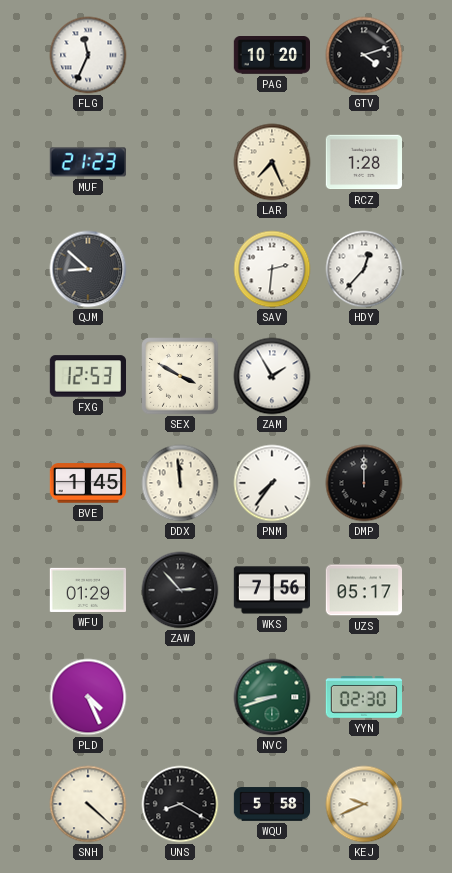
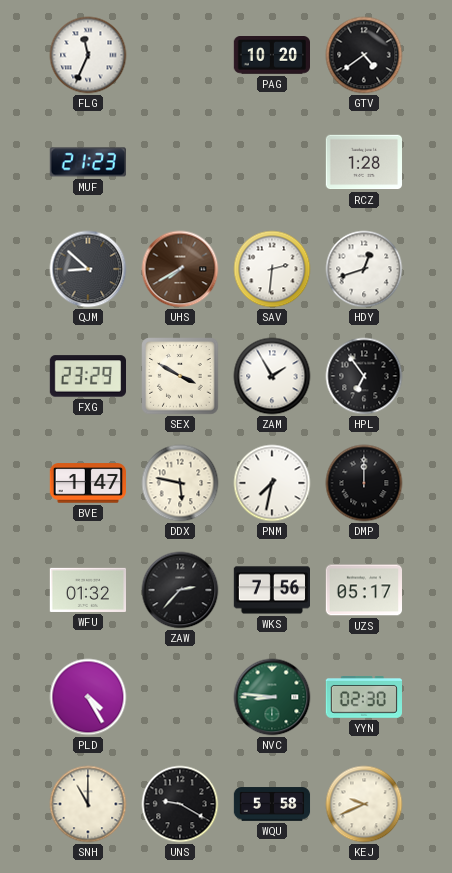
GTV: 4:12 -> 4:39
LAR: 7:26 -> none
UHS: none -> 7:40
HDY: 12:37 -> 12:42
FXG: 12:53 -> 23:29
HPL: none -> 6:54
BVE: 1:45 -> 1:47
DDX: 11:59 -> 5:47
PNM: 7:36 -> 7:32
WFU: 01:29 -> 01:32
ZAW: 2:53 -> 2:37
PLD: 4:26 -> 4:25
NVC: 8:42 -> 8:46
SNH: 4:22 -> 11:00
UNS: 8:20 -> 9:20
